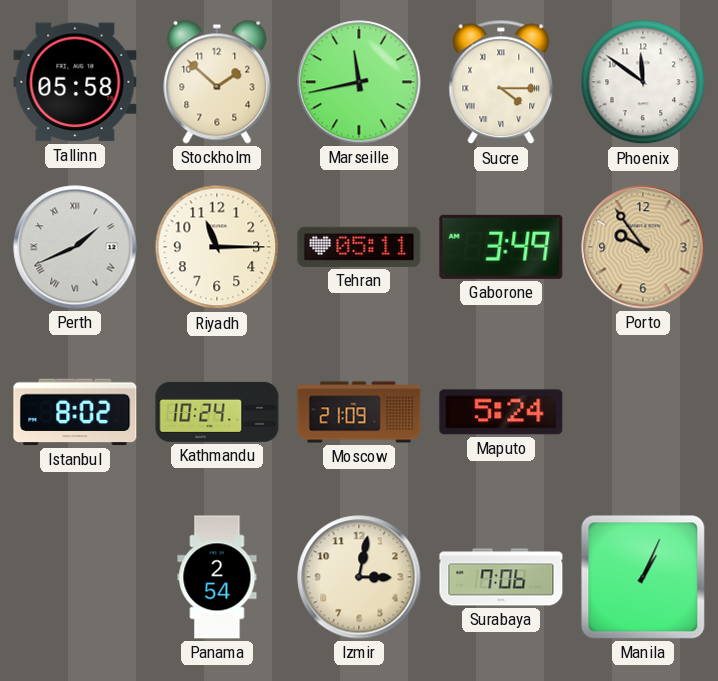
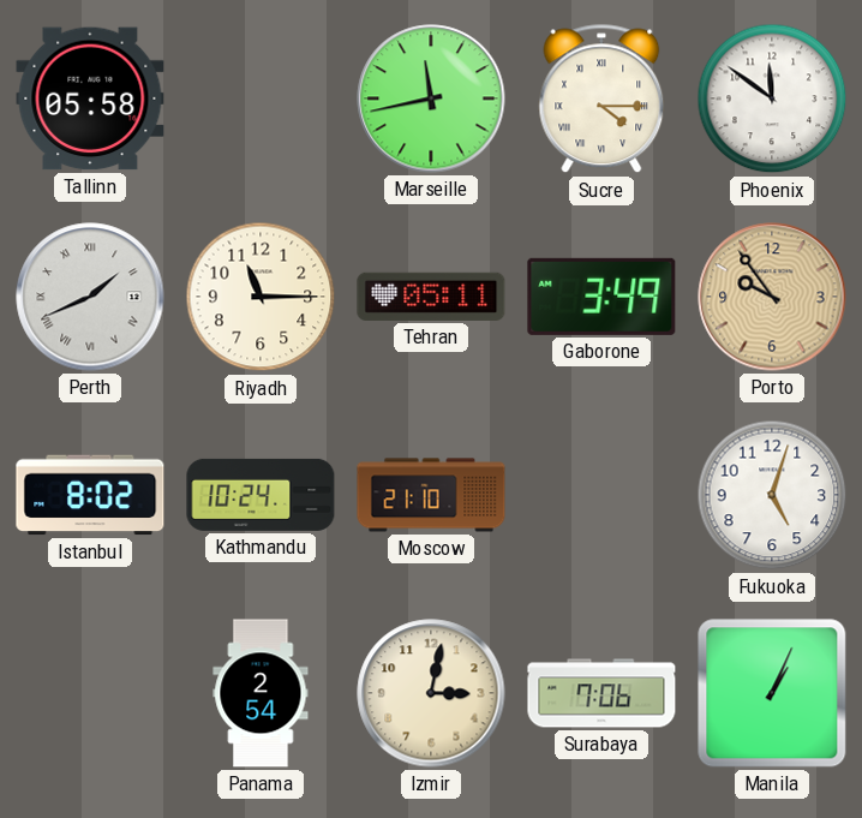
Stockholm: 1:52 -> none
Moscow: 21:09 -> 21:10
Maputo: 5:24 -> none
Fukuoka: none -> 5:03
